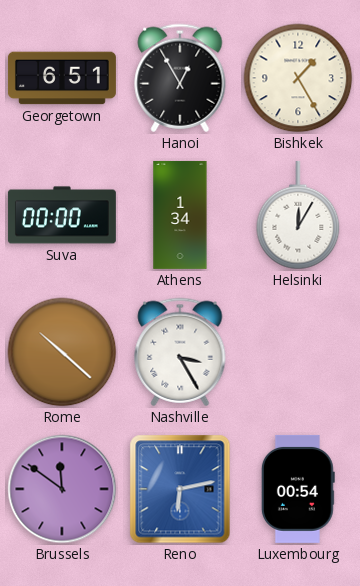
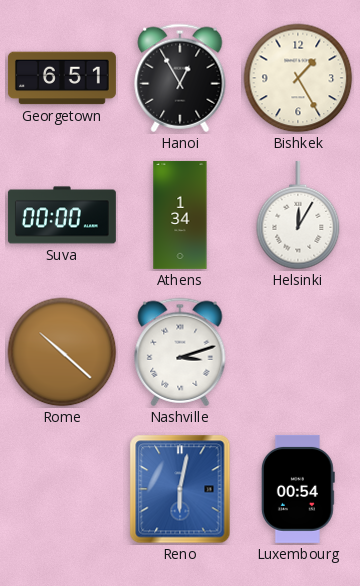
Nashville: 3:25 -> 3:12
Brussels: 11:51 -> none
Reno: 6:13 -> 6:02
